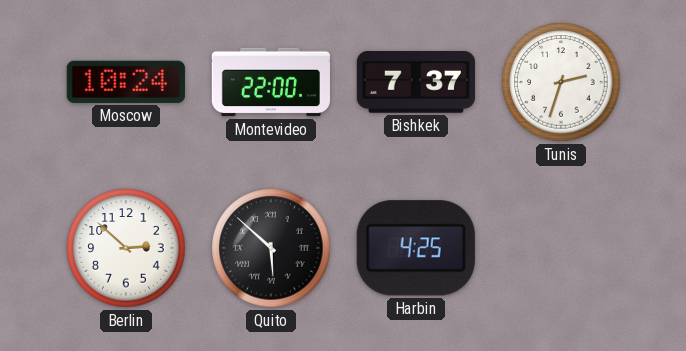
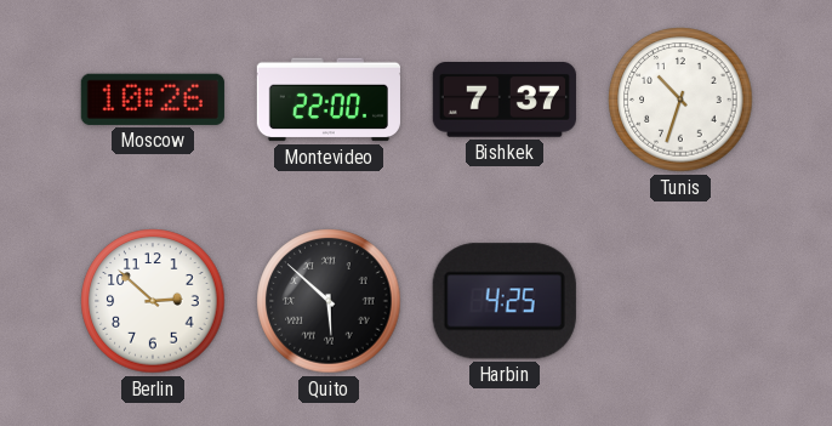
Moscow: 10:24 -> 10:26
Tunis: 2:33 -> 10:33
